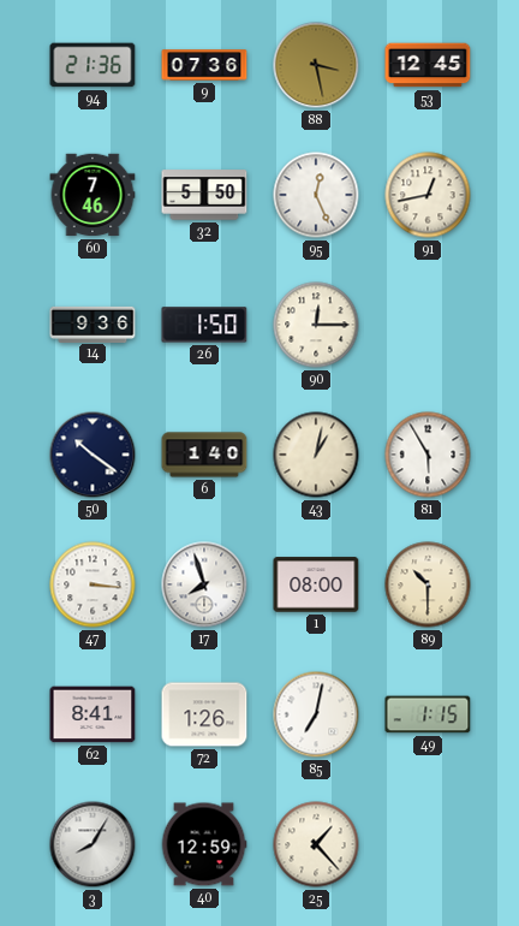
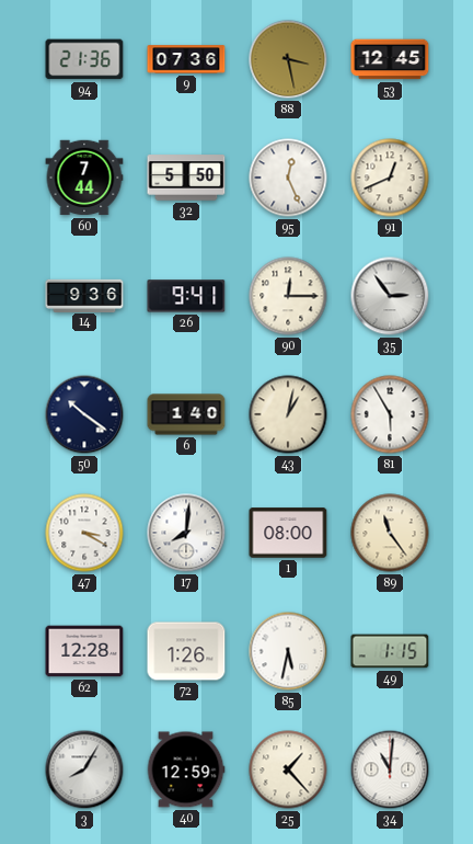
60: 7:46 -> 7:44
91: 12:43 -> 12:41
26: 1:50 -> 9:41
35: none -> 2:54
47: 3:16 -> 3:20
17: 7:57 -> 8:01
89: 10:30 -> 11:24
62: 8:41 -> 12:28
85: 7:02 -> 5:32
34: none -> 11:01
